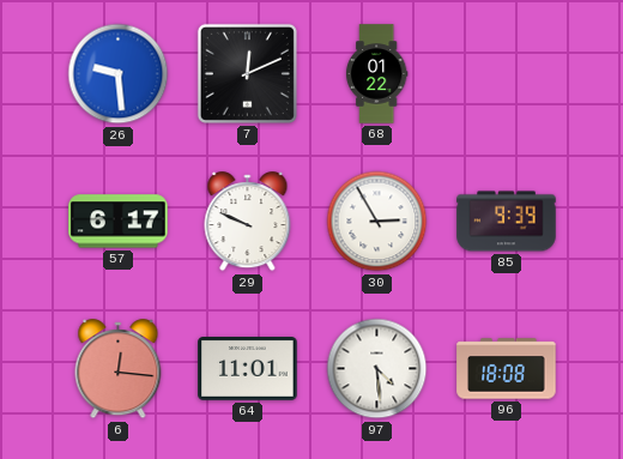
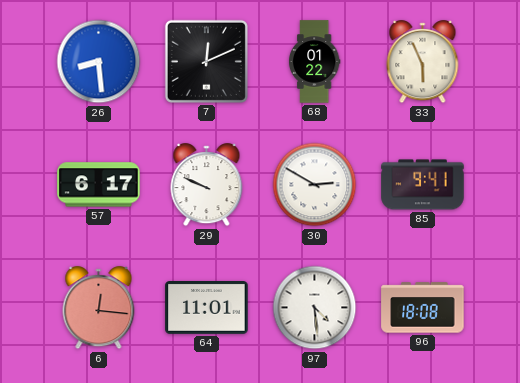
26: 9:29 -> 8:29
33: none -> 5:56
30: 2:55 -> 2:50
85: 9:39 -> 9:41
